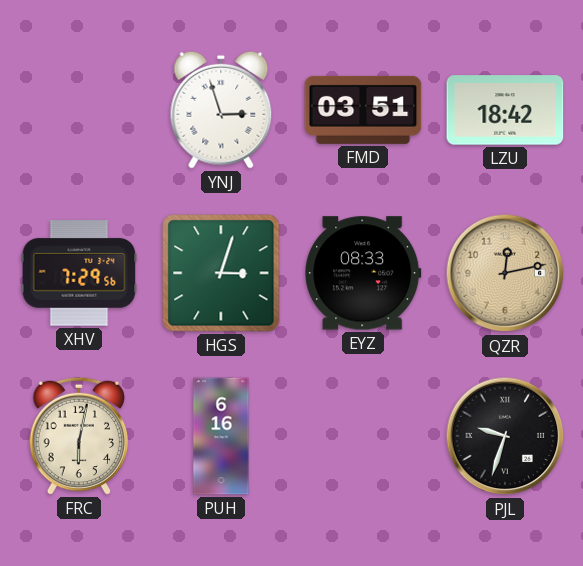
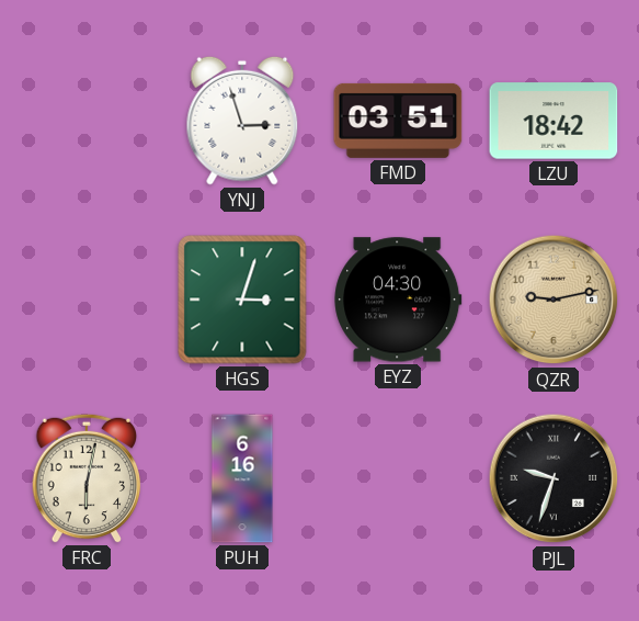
XHV: 7:29 -> none
EYZ: 08:33 -> 04:30
QZR: 12:13 -> 9:13
